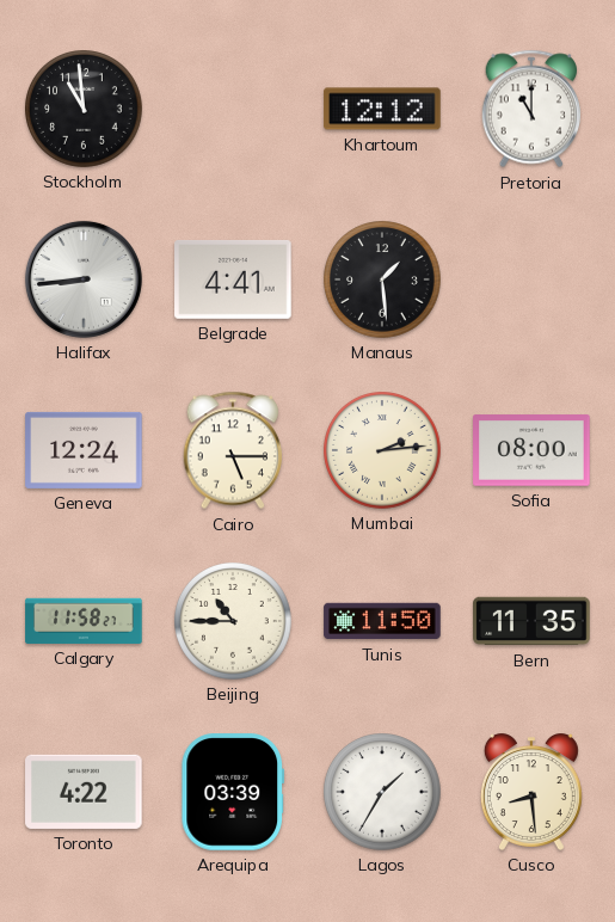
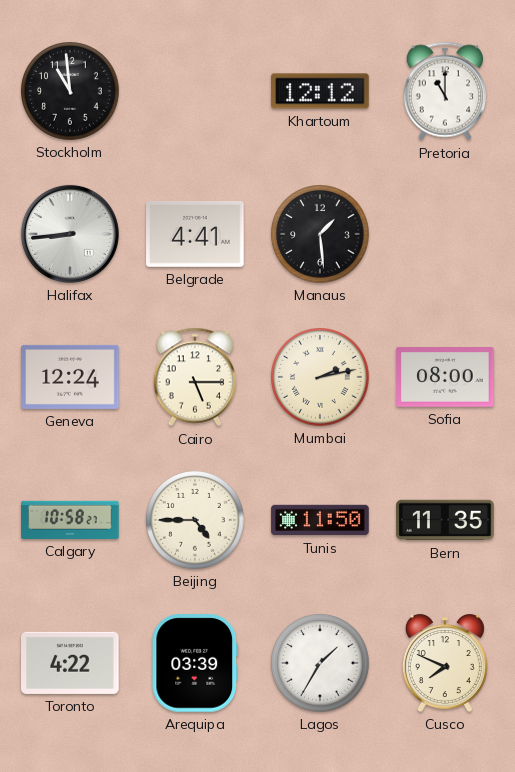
Mumbai: 2:14 -> 2:13
Calgary: 11:58 -> 10:58
Beijing: 10:45 -> 4:45
Cusco: 8:29 -> 7:49
